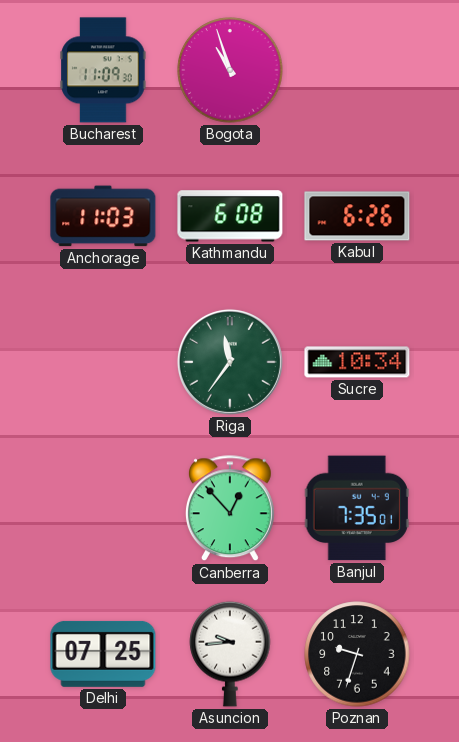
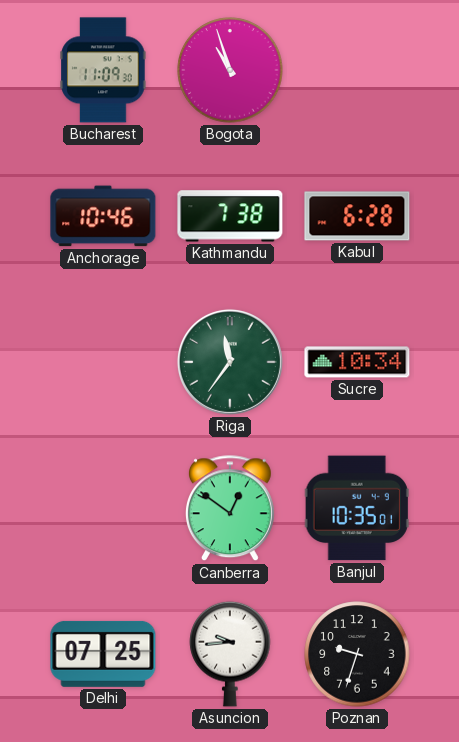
Anchorage: 11:03 -> 10:46
Kathmandu: 6:08 -> 7:38
Kabul: 6:26 -> 6:28
Canberra: 12:53 -> 12:51
Banjul: 7:35 -> 10:35
